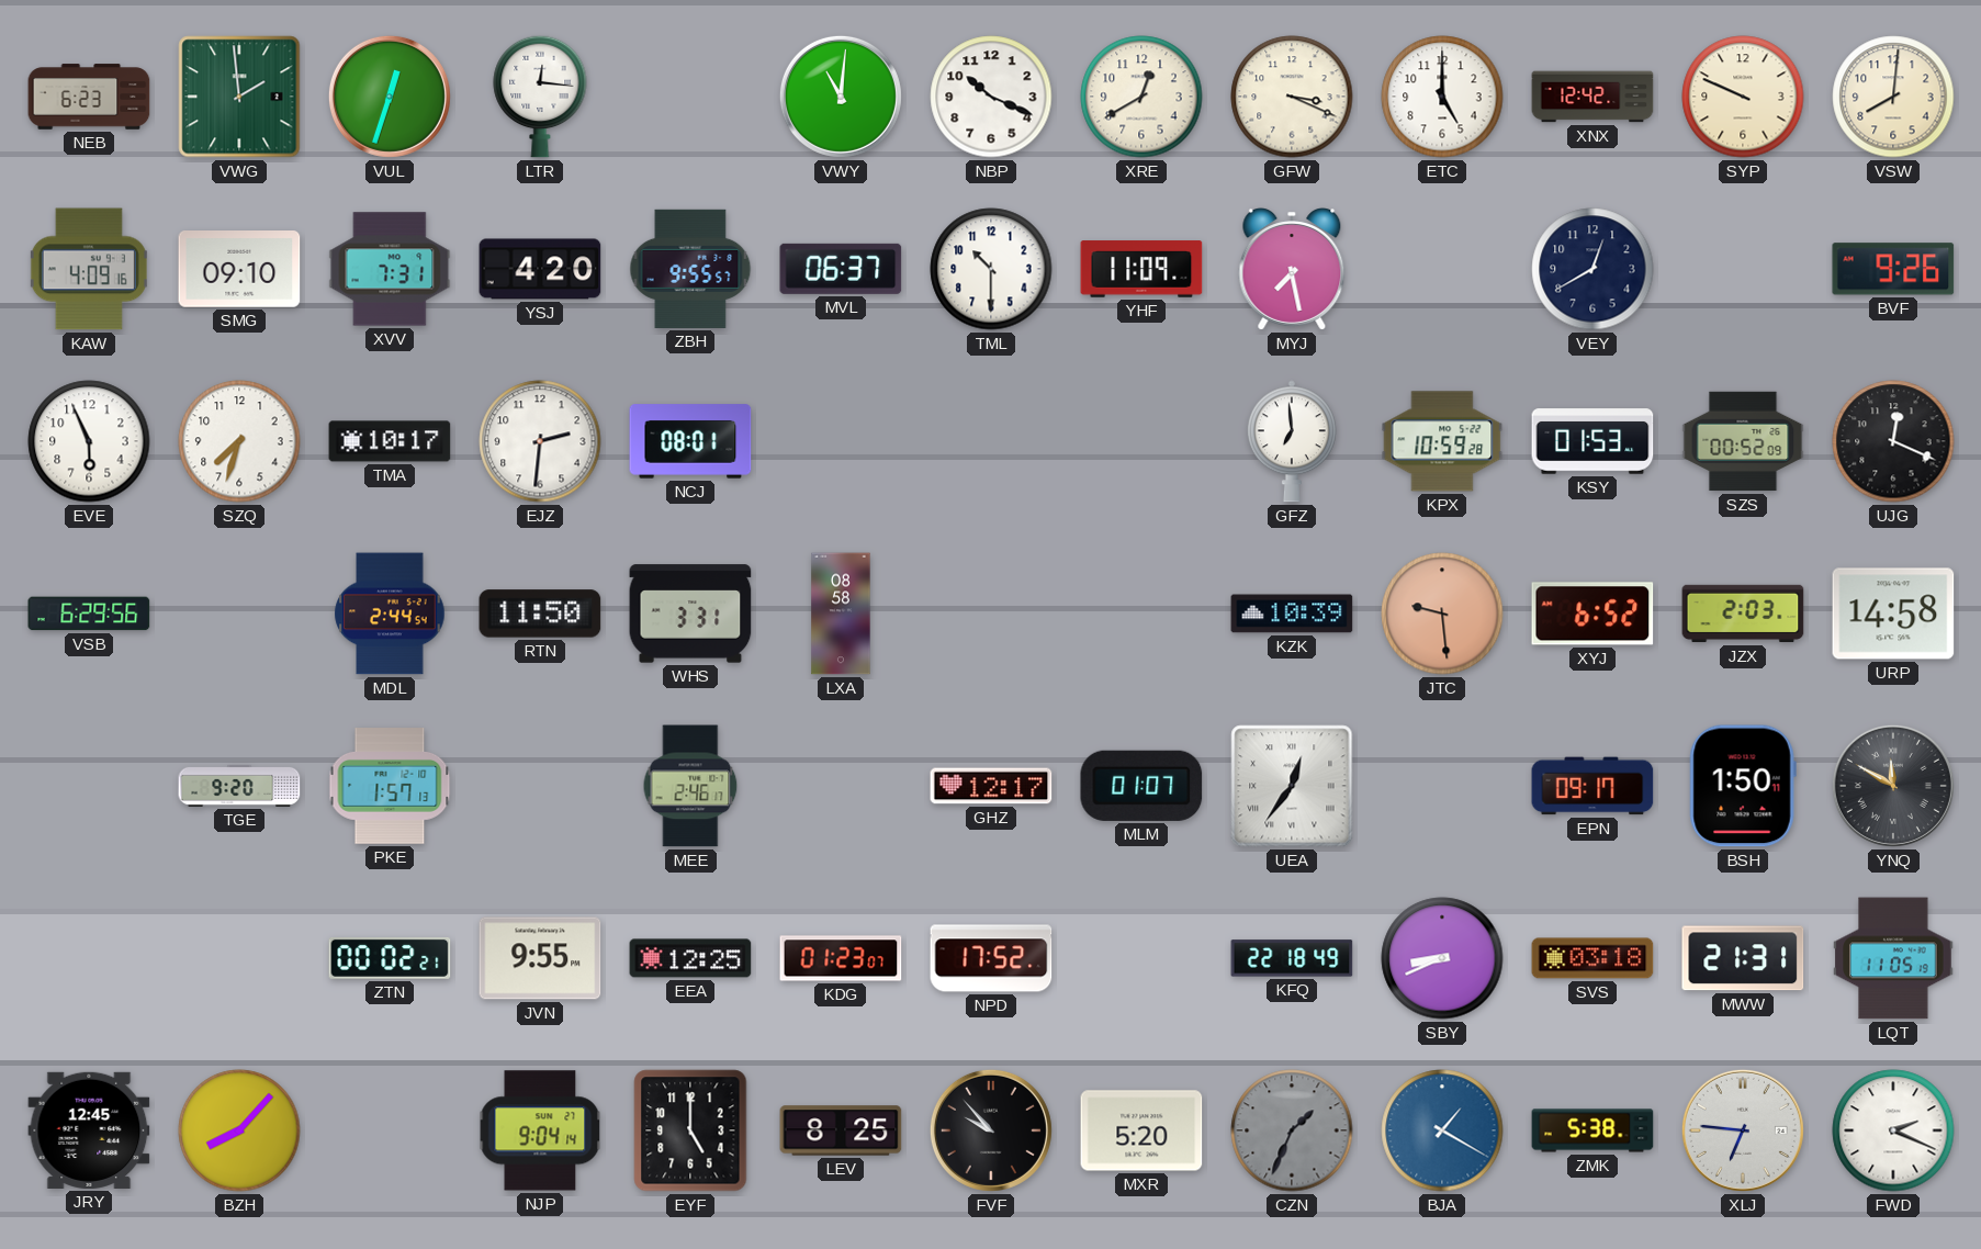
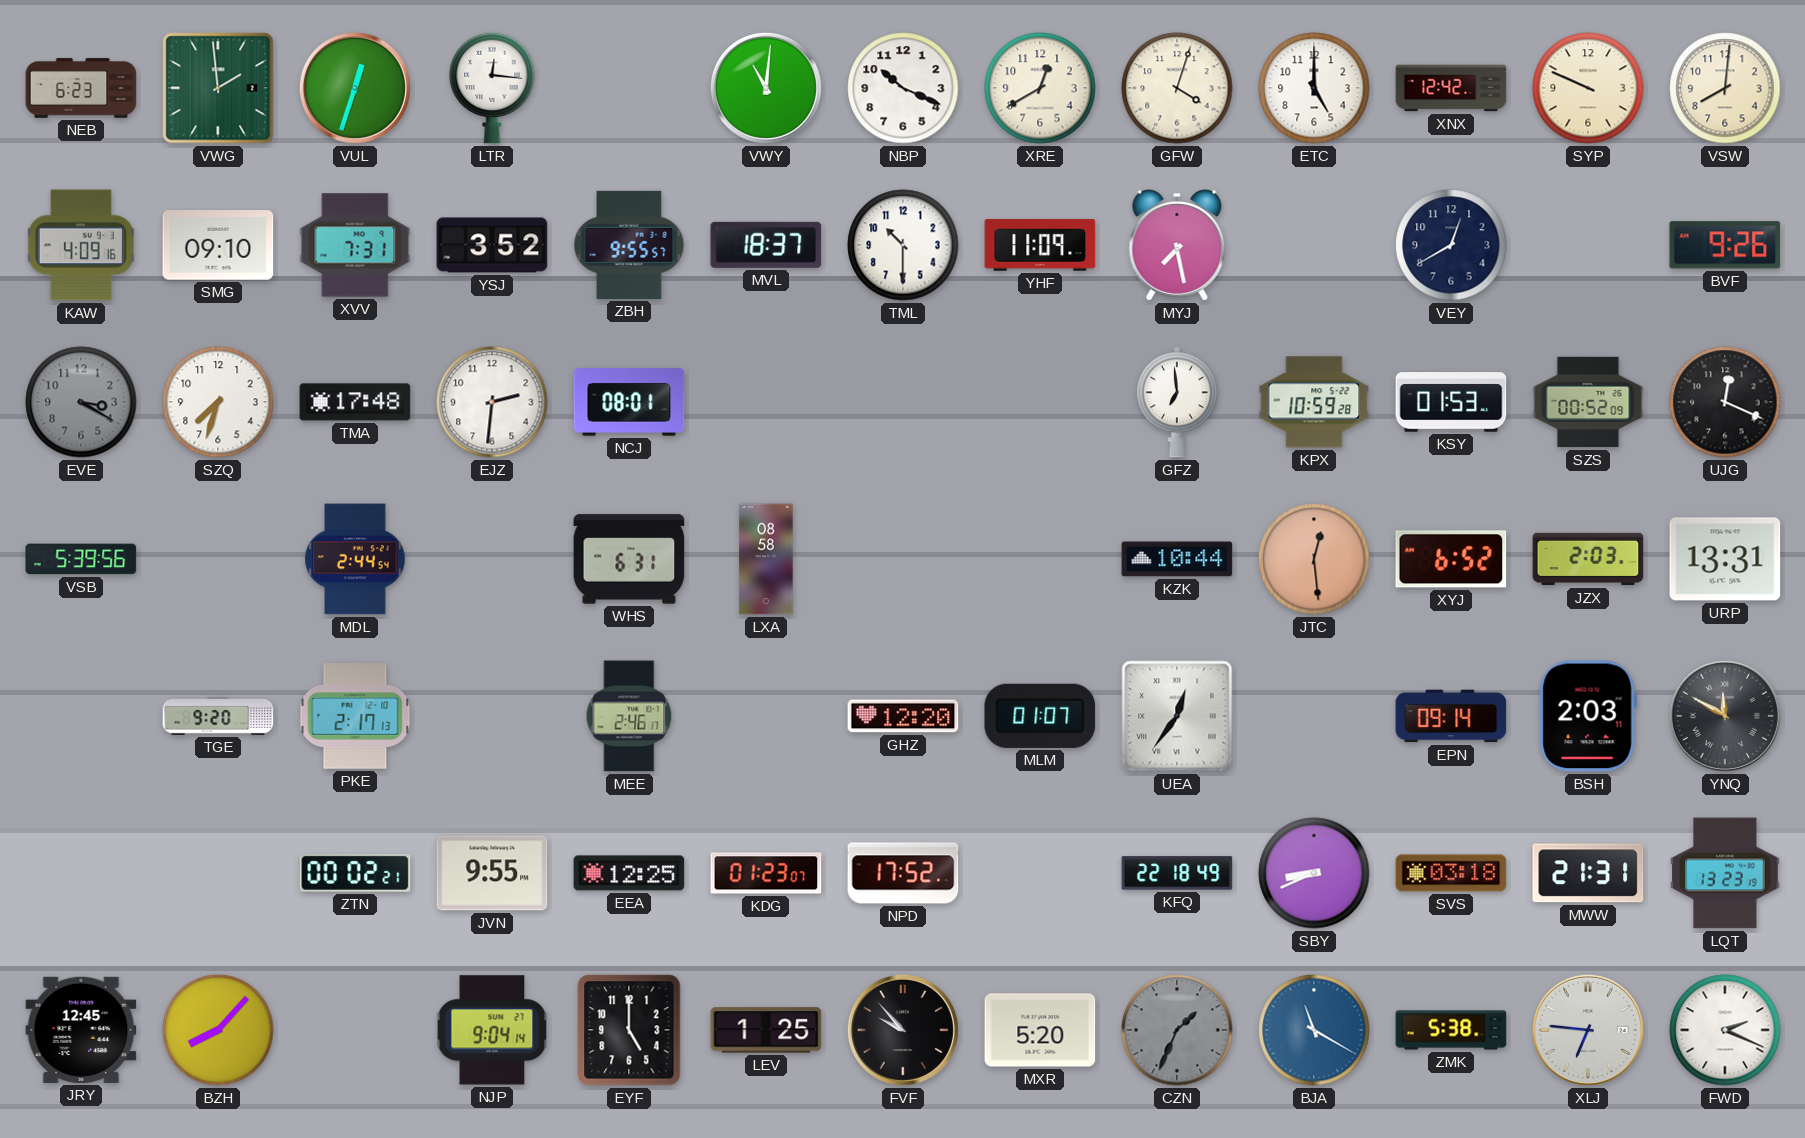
GFW: 3:19 -> 4:03
YSJ: 4:20 -> 3:52
MVL: 06:37 -> 18:37
EVE: 5:56 -> 3:20
EVE dial: white -> grey
TMA: 10:17 -> 17:48
VSB: 6:29 -> 5:39
RTN: 11:50 -> none
WHS: 3:31 -> 6:31
KZK: 10:39 -> 10:44
JTC: 9:29 -> 12:29
URP: 14:58 -> 13:31
PKE: 1:57 -> 2:17
GHZ: 12:17 -> 12:20
EPN: 09:17 -> 09:14
BSH: 1:50 -> 2:03
LQT: 11:05 -> 13:23
LEV: 8:25 -> 1:25
BJA: 1:20 -> 11:20
